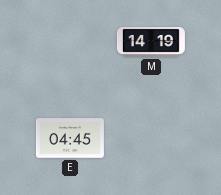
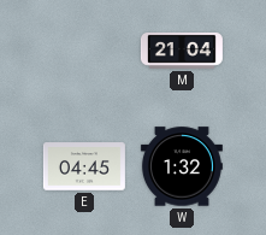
M: 14:19 -> 21:04
W: none -> 1:32
